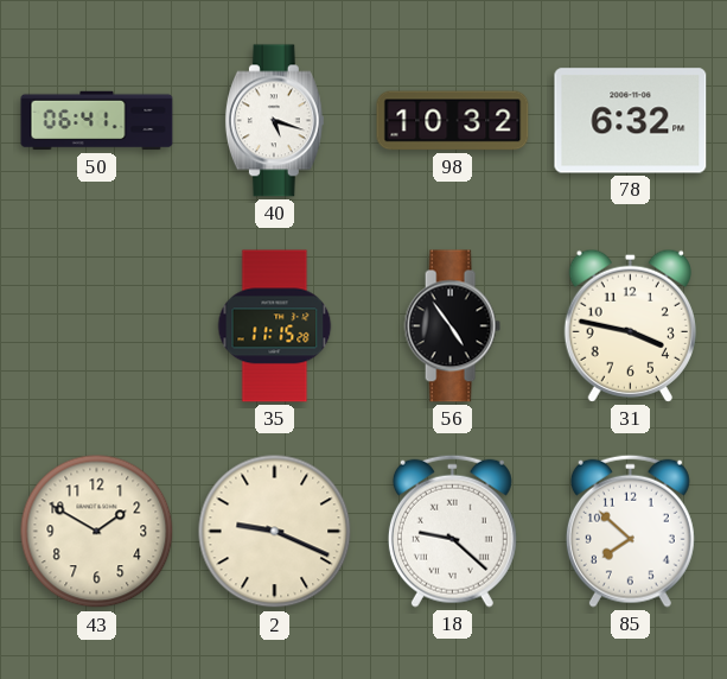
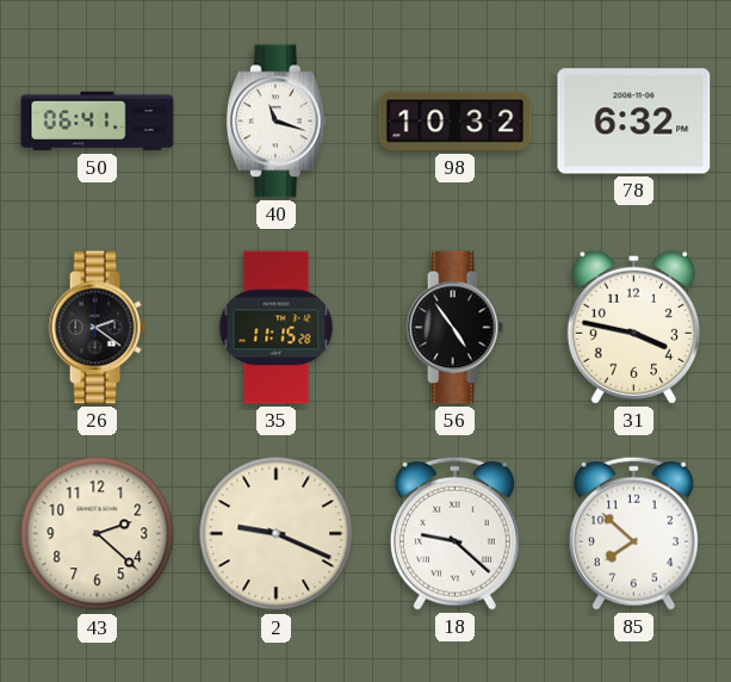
40: 5:18 -> 11:18
26: none -> 2:21
43: 1:50 -> 2:22
